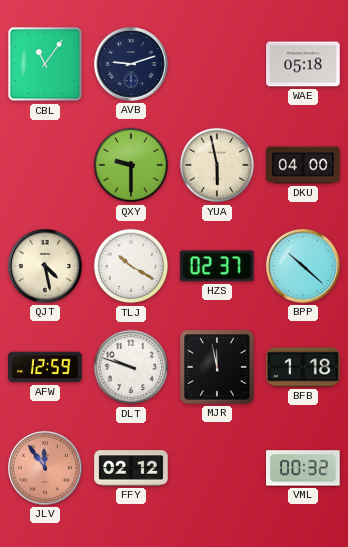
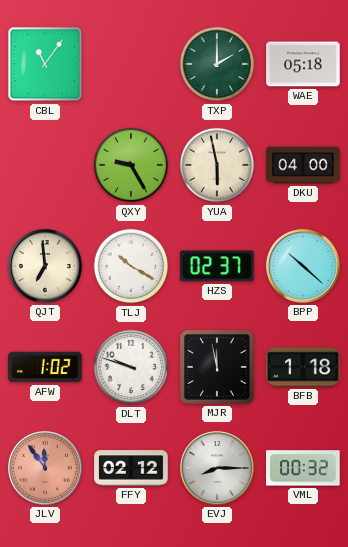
AVB: 9:12 -> none
TXP: none -> 2:00
QXY: 9:30 -> 9:25
QJT: 4:28 -> 6:59
AFW: 12:59 -> 1:02
EVJ: none -> 8:15
